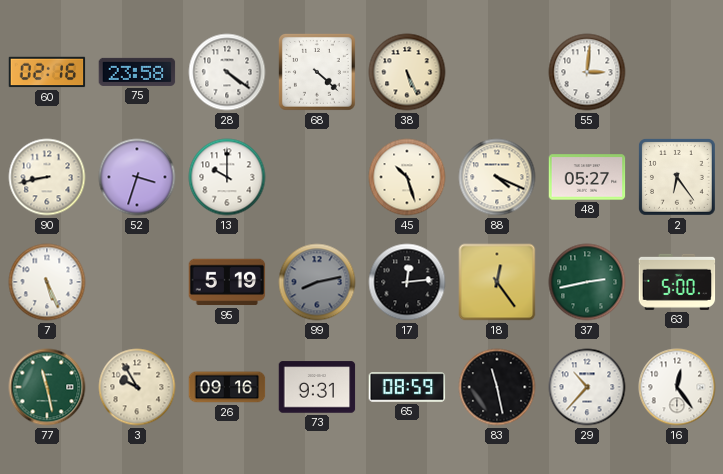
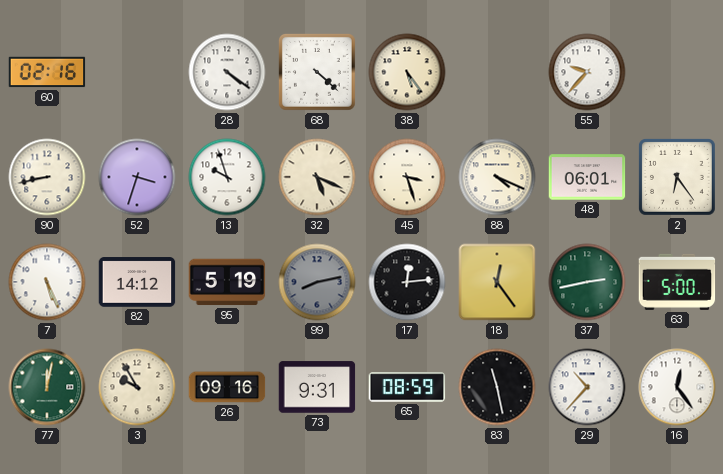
75: 23:58 -> none
38: 5:26 -> 5:24
55: 3:01 -> 9:37
13: 10:00 -> 9:57
32: none -> 5:19
45: 10:27 -> 3:27
48: 05:27 -> 06:01
82: none -> 14:12
77: 11:28 -> 12:02
